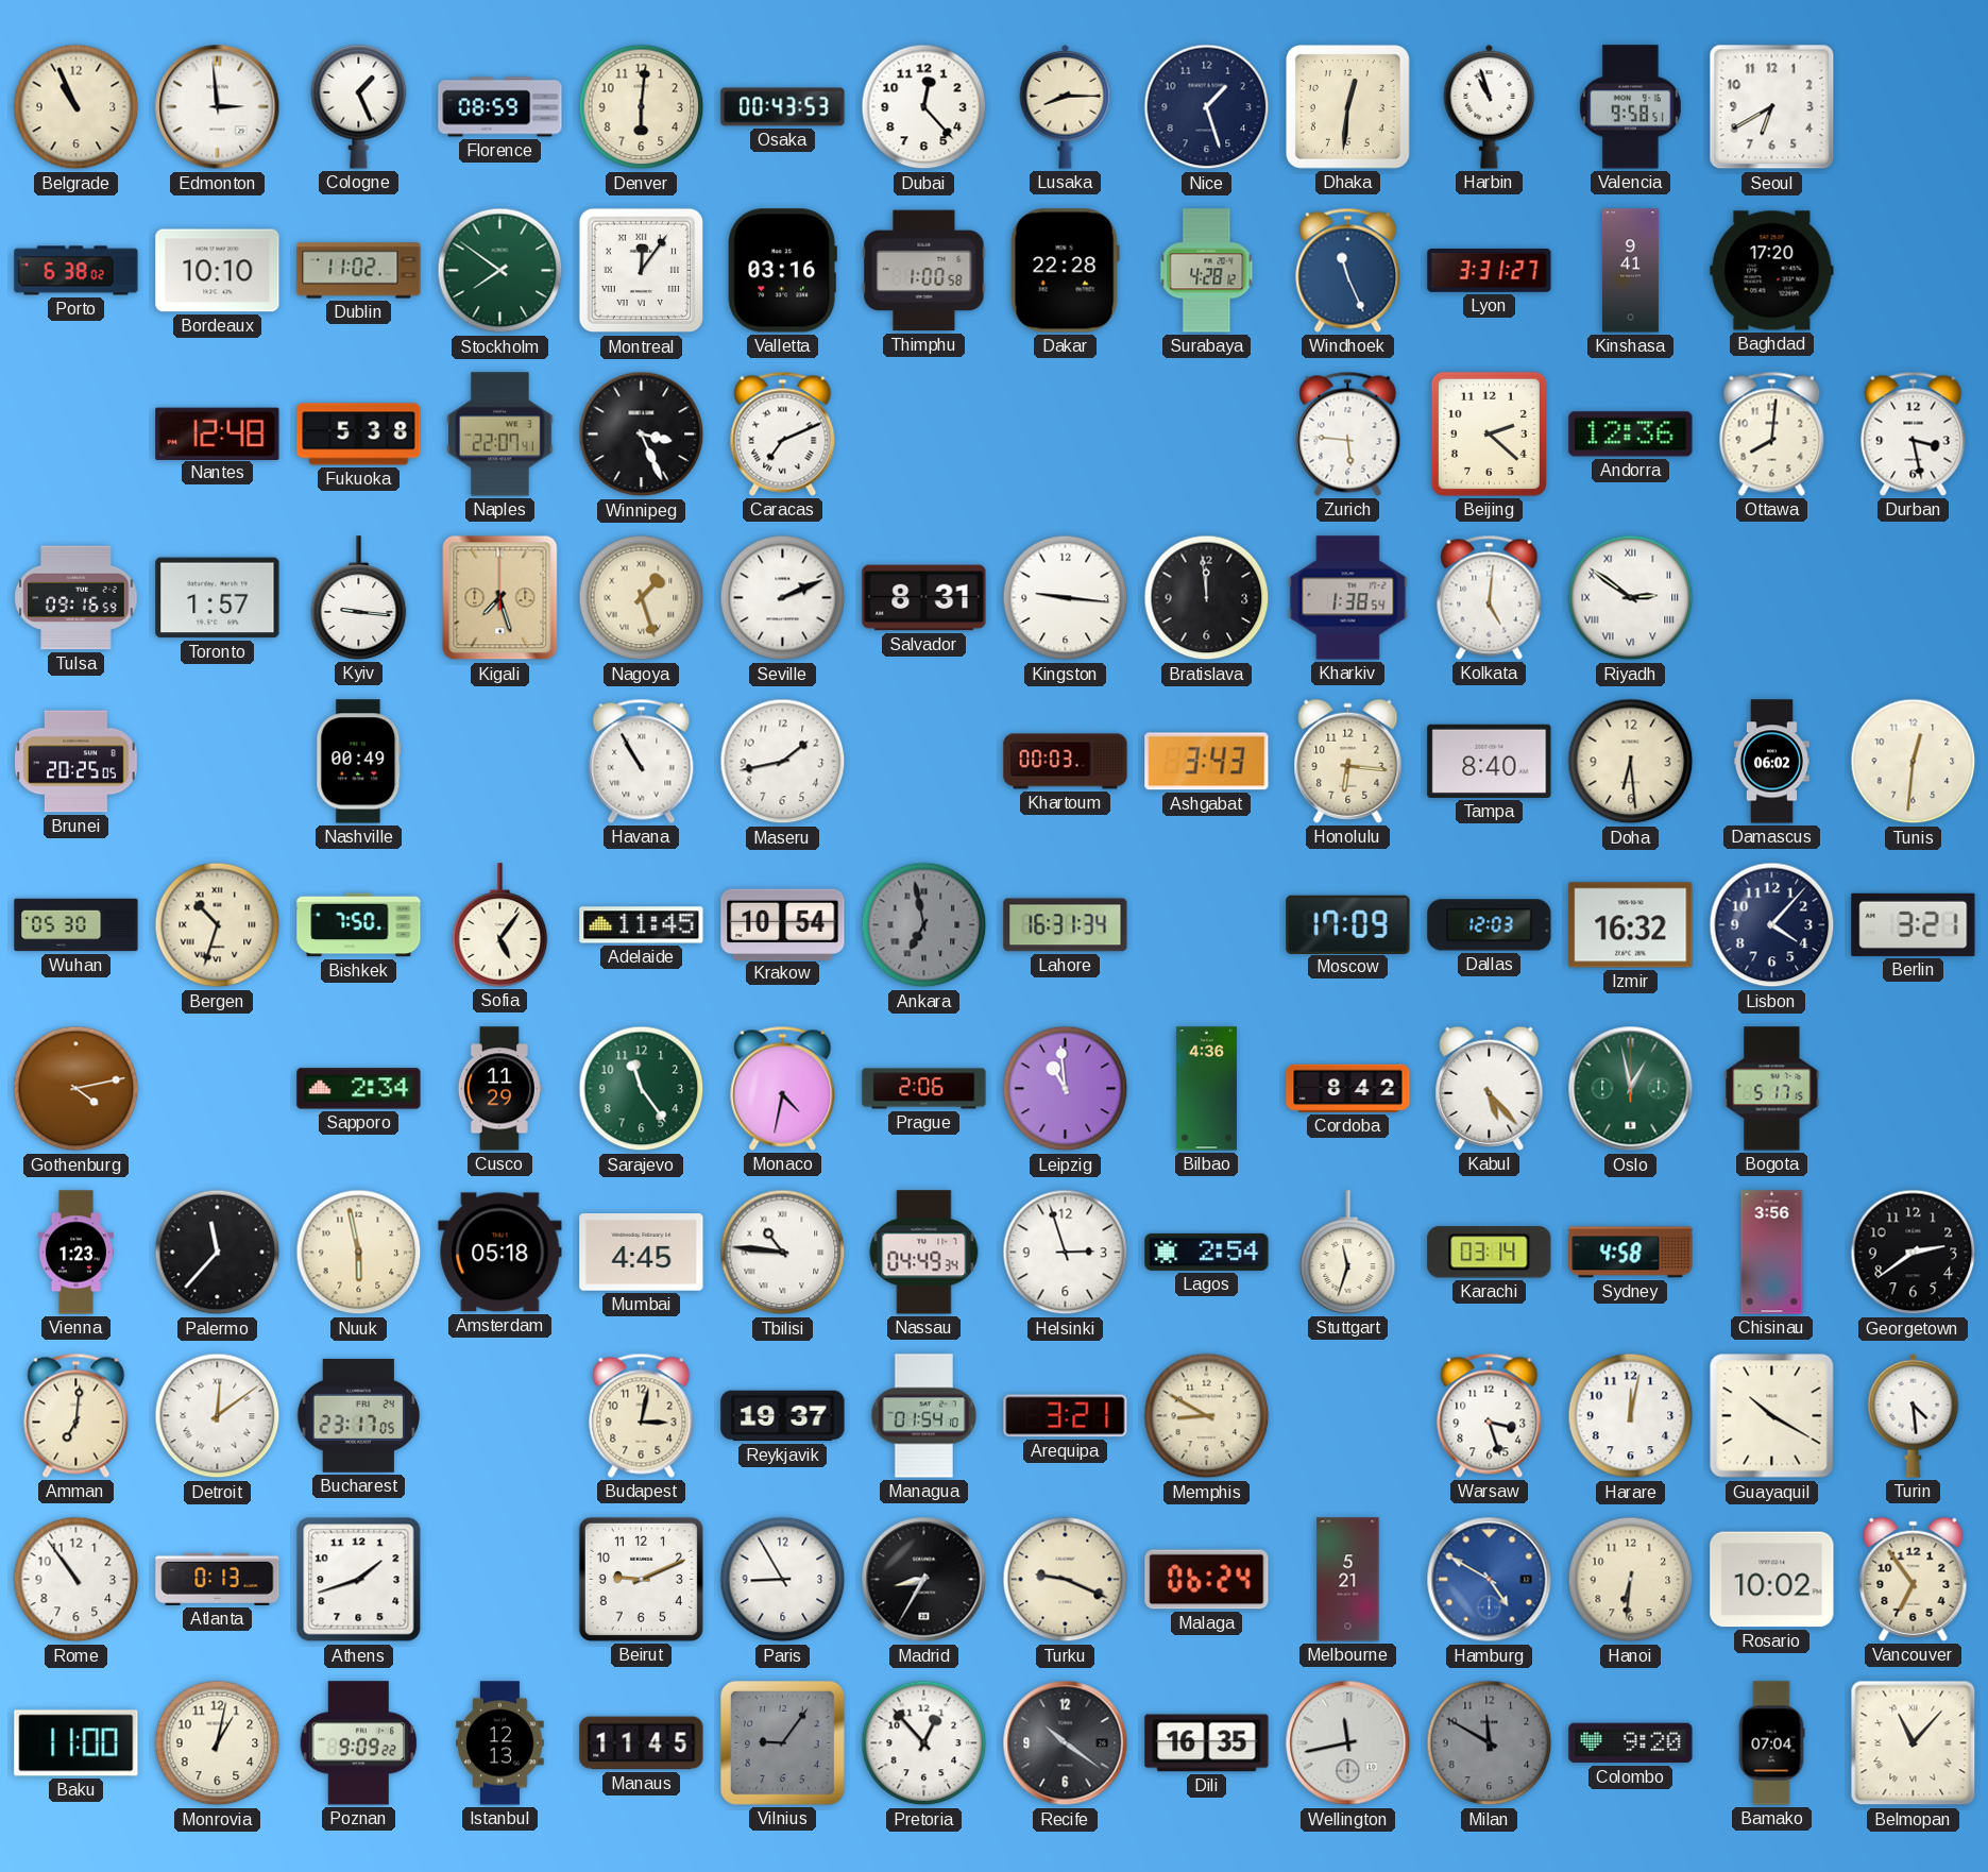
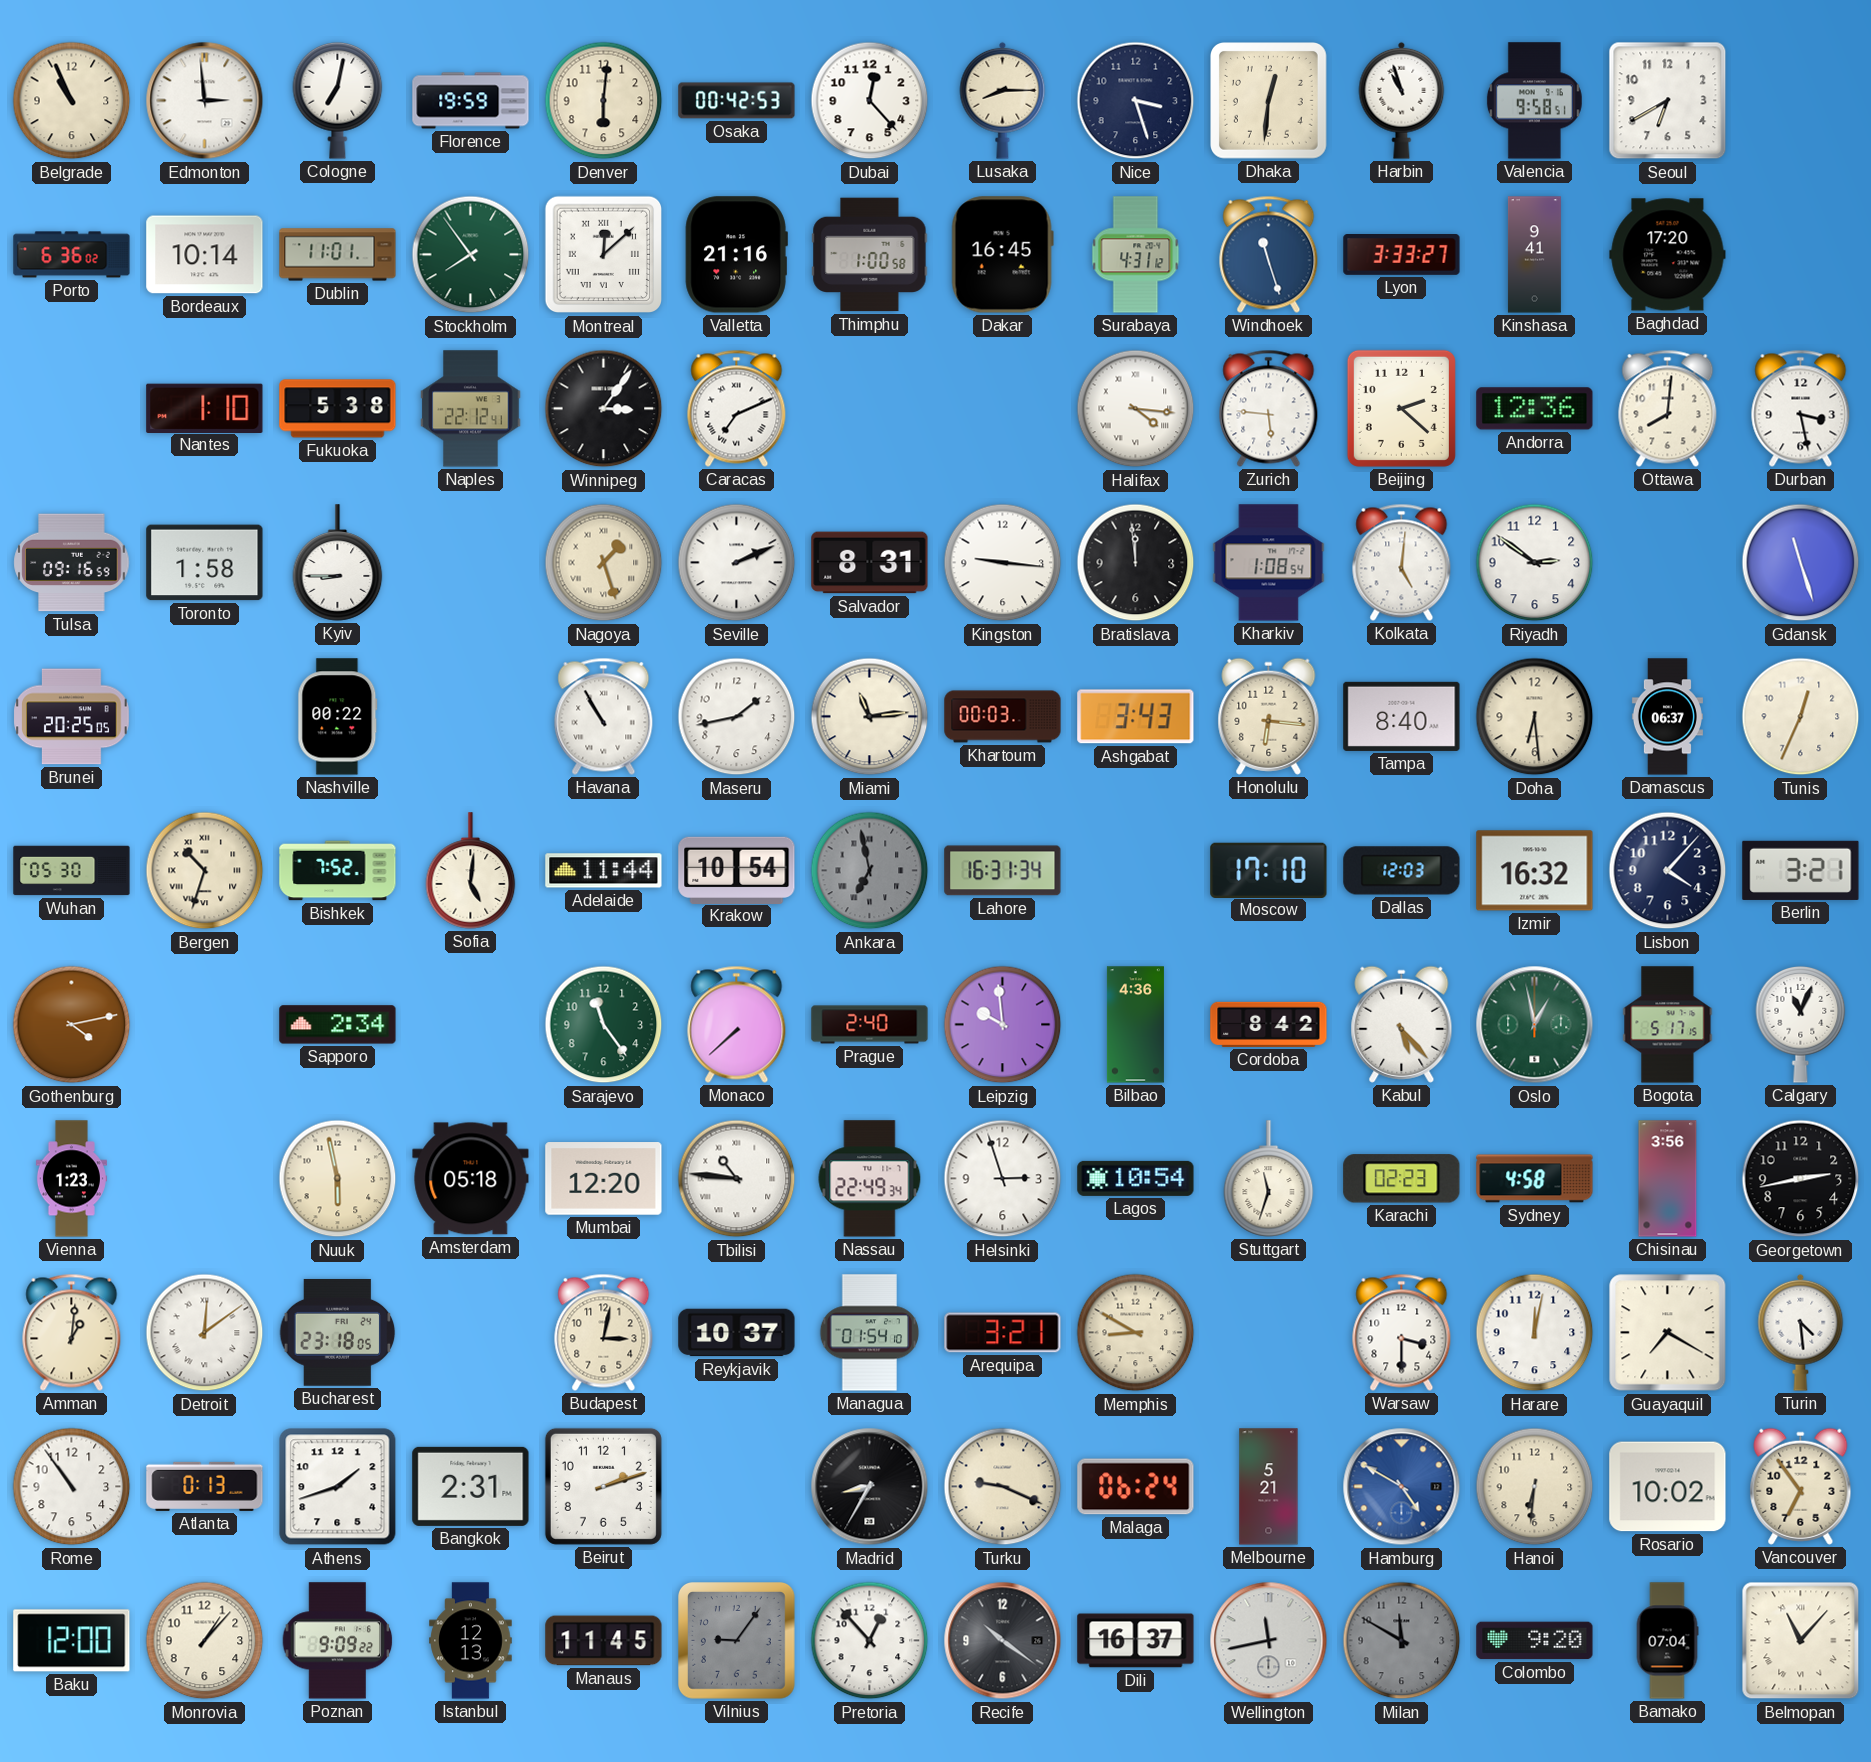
Cologne: 1:26 -> 7:02
Florence: 08:59 -> 19:59
Osaka: 00:43 -> 00:42
Nice: 1:27 -> 3:27
Porto: 6:38 -> 6:36
Bordeaux: 10:10 -> 10:14
Dublin: 11:02 -> 11:01
Stockholm: 7:51 -> 7:54
Montreal: 12:06 -> 12:08
Valletta: 03:16 -> 21:16
Dakar: 22:28 -> 16:45
Surabaya: 4:28 -> 4:31
Windhoek: 11:26 -> 11:27
Lyon: 3:31 -> 3:33
Nantes: 12:48 -> 1:10
Naples: 22:07 -> 22:12
Winnipeg: 3:26 -> 3:06
Halifax: none -> 4:16
Toronto: 1:57 -> 1:58
Kyiv: 9:16 -> 8:45
Kigali: 7:27 -> none
Kharkiv: 1:38 -> 1:08
Riyadh numerals: Roman -> Arabic
Gdansk: none -> 11:27
Nashville: 00:49 -> 00:22
Miami: none -> 11:14
Damascus: 06:02 -> 06:37
Tunis: 12:31 -> 12:34
Bishkek: 7:50 -> 7:52
Sofia: 5:06 -> 5:01
Adelaide: 11:45 -> 11:44
Moscow: 17:09 -> 17:10
Cusco: 11:29 -> none
Monaco: 4:32 -> 7:38
Prague: 2:06 -> 2:40
Leipzig: 10:59 -> 9:59
Calgary: none -> 11:04
Palermo: 11:37 -> none
Mumbai: 4:45 -> 12:20
Nassau: 04:49 -> 22:49
Lagos: 2:54 -> 10:54
Karachi: 03:14 -> 02:23
Georgetown: 2:39 -> 2:43
Amman: 7:01 -> 1:01
Bucharest: 23:17 -> 23:18
Reykjavik: 19:37 -> 10:37
Warsaw: 3:27 -> 3:30
Guayaquil: 10:20 -> 7:20
Bangkok: none -> 2:31
Beirut: 9:11 -> 2:12
Paris: 8:55 -> none
Baku: 11:00 -> 12:00
Monrovia: 1:02 -> 1:07
Dili: 16:35 -> 16:37
